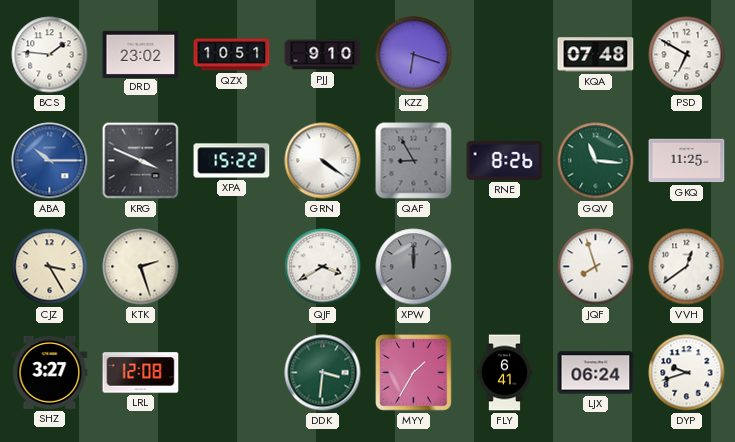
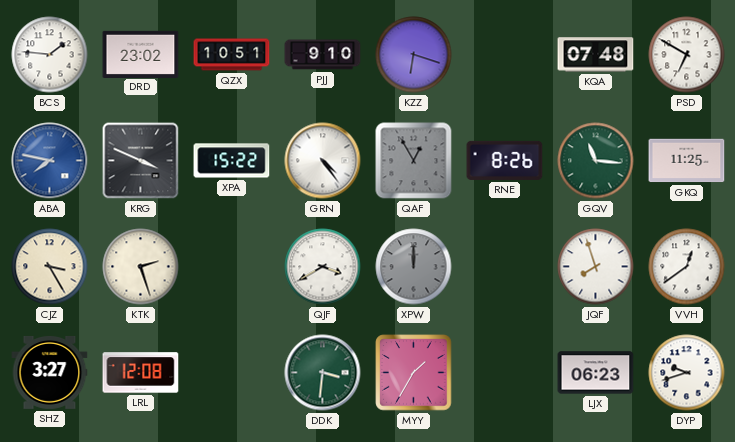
ABA: 10:15 -> 7:47
GRN: 4:21 -> 4:24
QAF: 8:55 -> 12:55
FLY: 6:41 -> none
LJX: 06:24 -> 06:23
